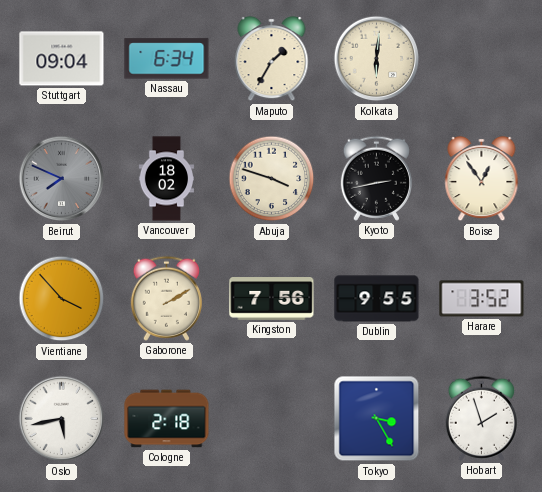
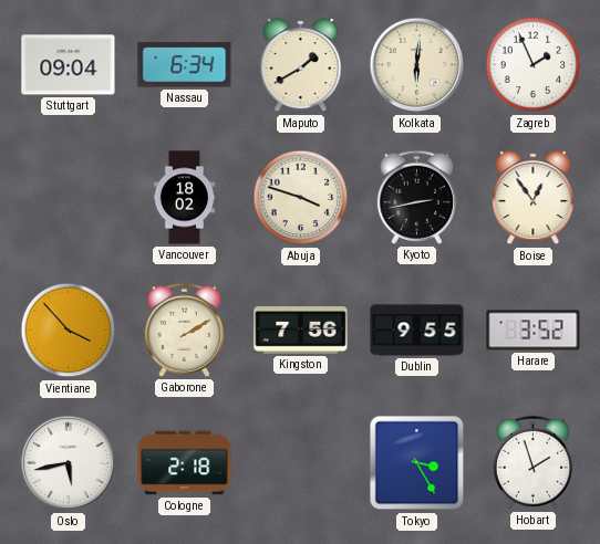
Maputo: 1:35 -> 1:40
Zagreb: none -> 1:56
Beirut: 7:49 -> none
